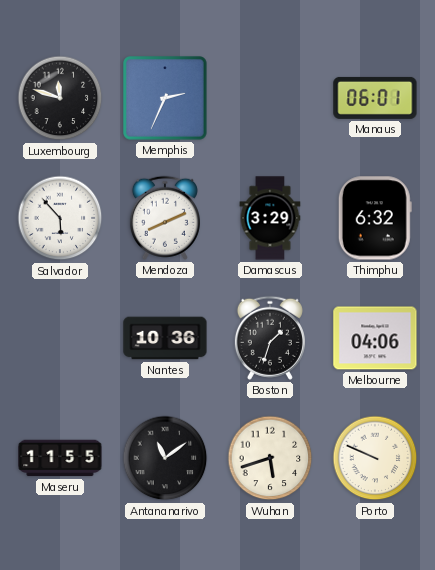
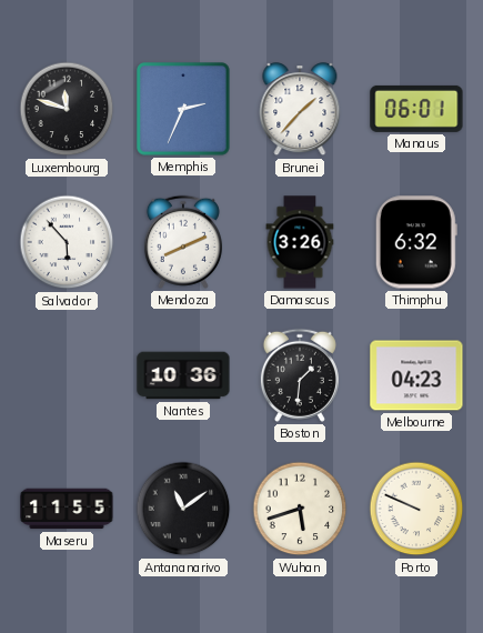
Brunei: none -> 1:37
Damascus: 3:29 -> 3:26
Boston: 1:33 -> 1:31
Melbourne: 04:06 -> 04:23
